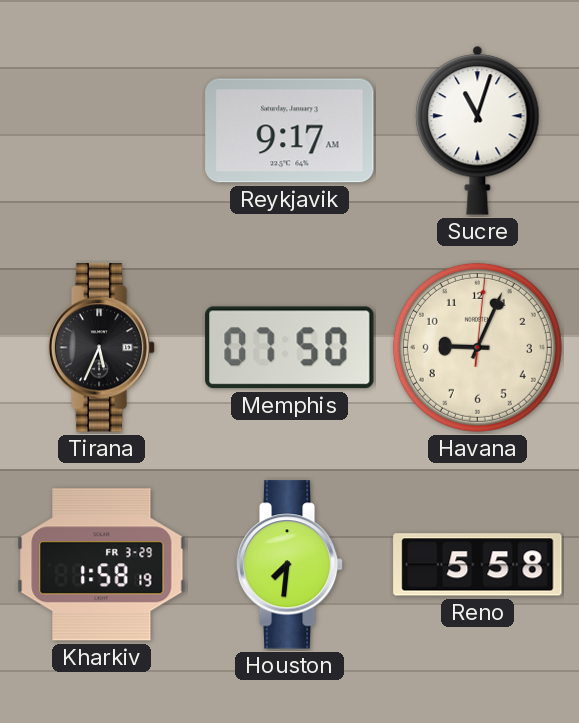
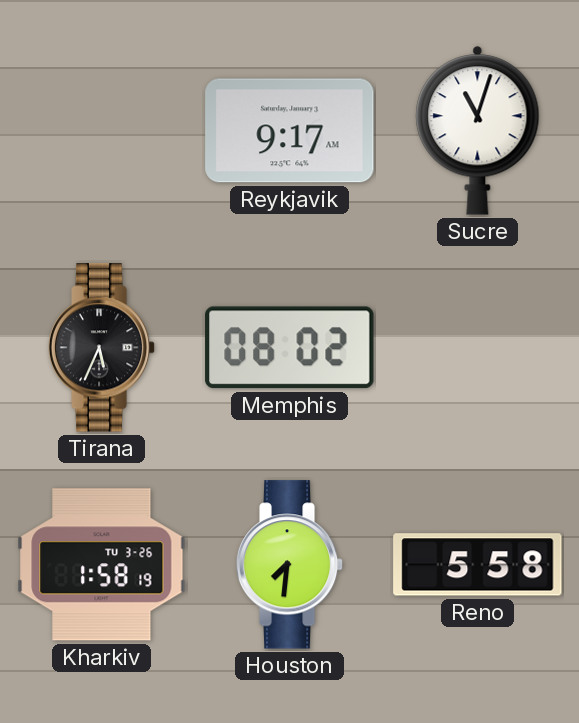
Memphis: 07:50 -> 08:02
Havana: 9:04 -> none
Kharkiv date: FR 3-29 -> TU 3-26
